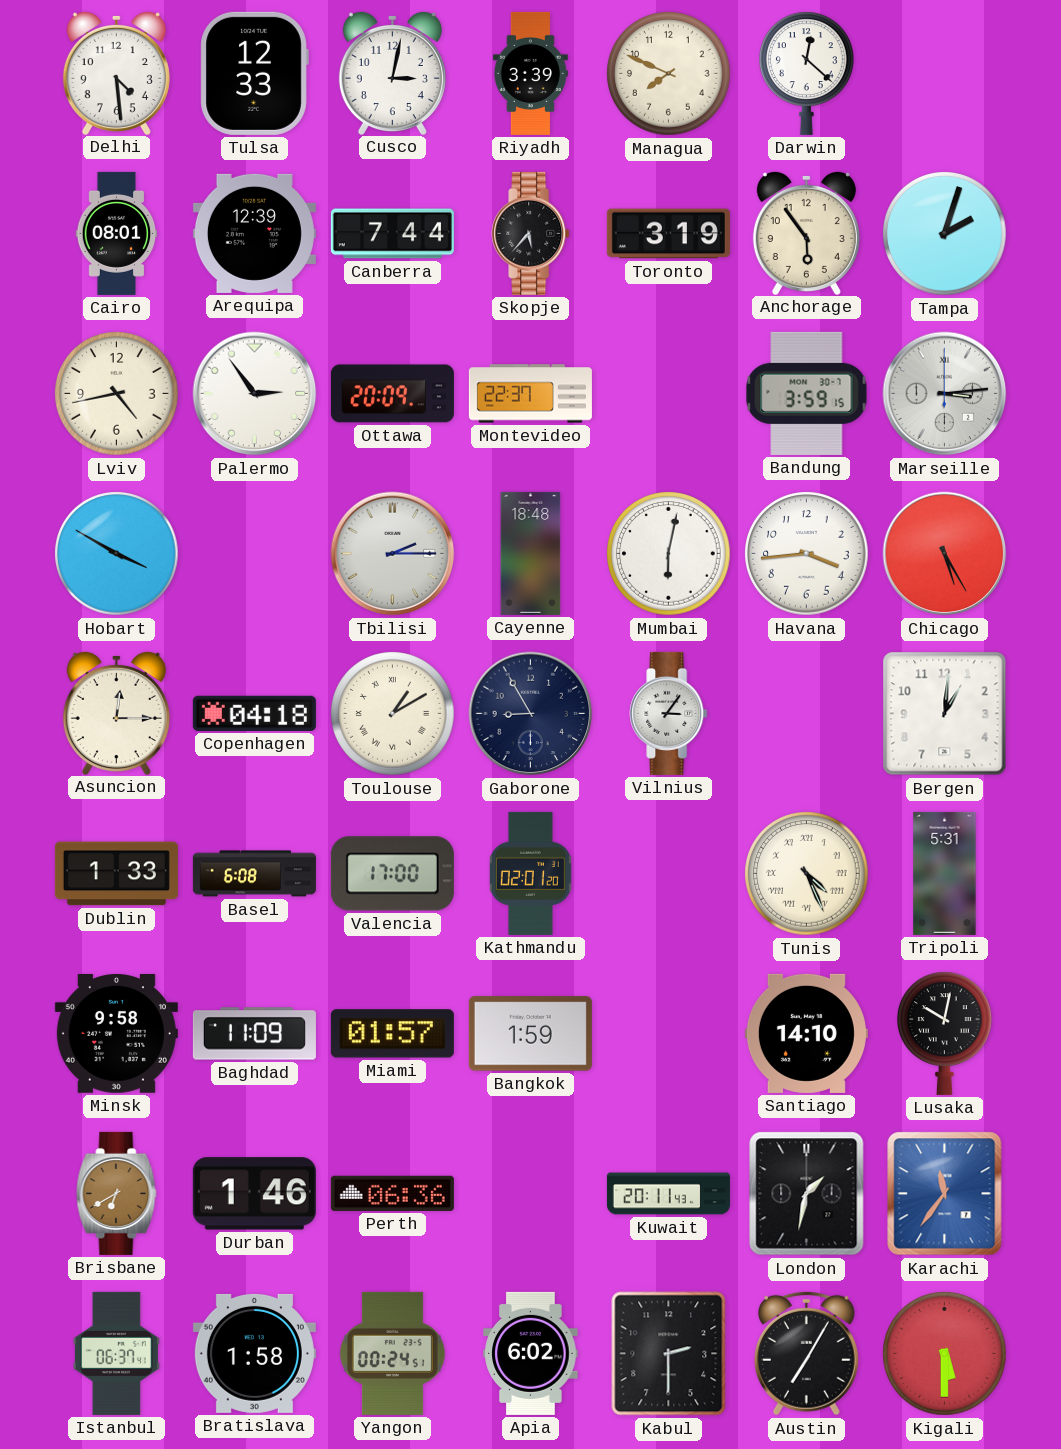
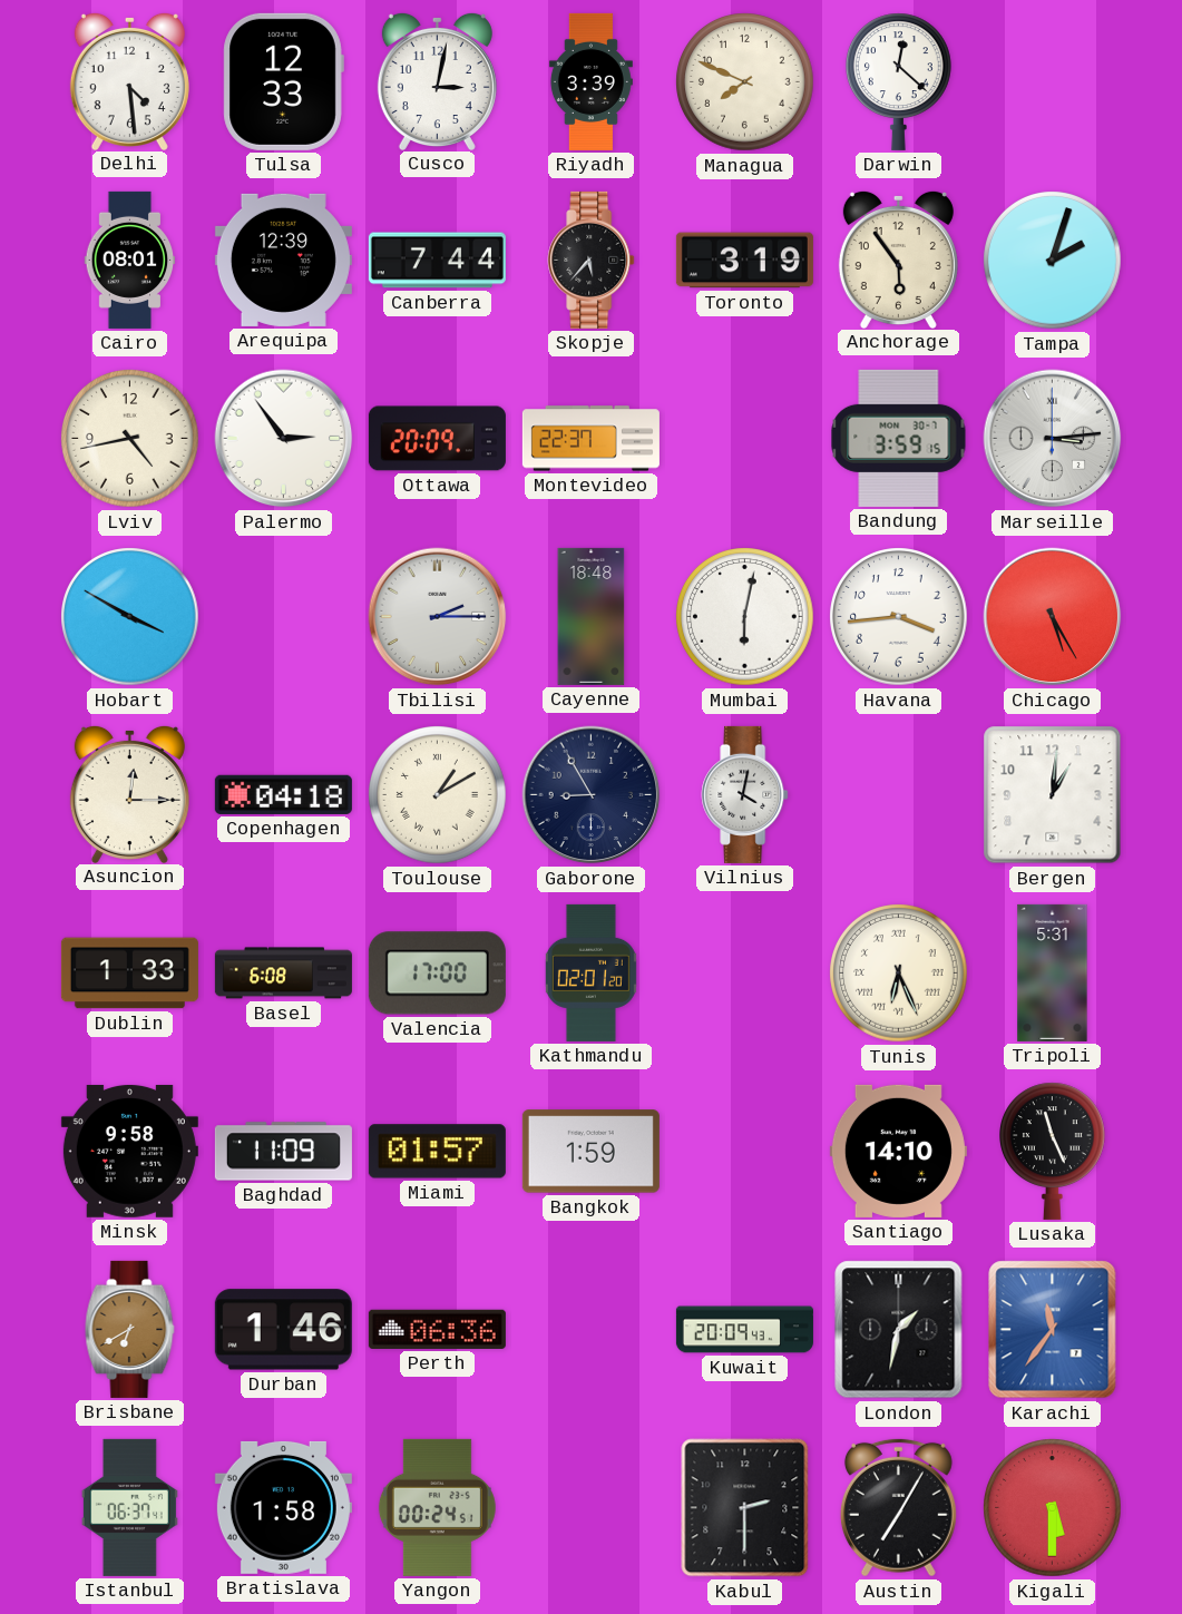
Vilnius: 3:06 -> 4:02
Tunis: 4:26 -> 6:26
Lusaka: 10:02 -> 11:26
Kuwait: 20:11 -> 20:09
Apia: 6:02 -> none
